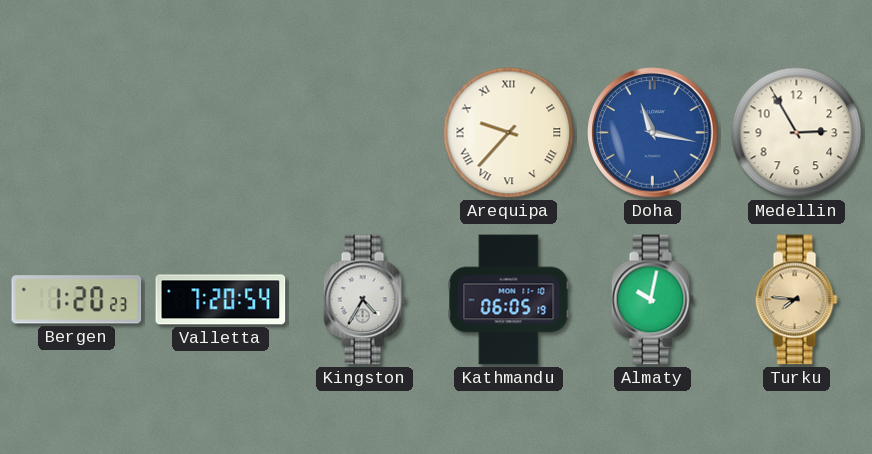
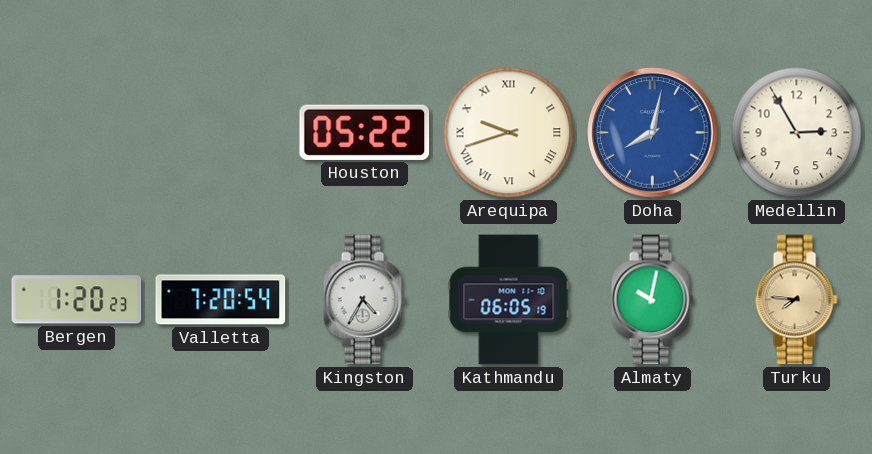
Houston: none -> 05:22
Arequipa: 9:37 -> 9:42
Doha: 11:17 -> 8:02
